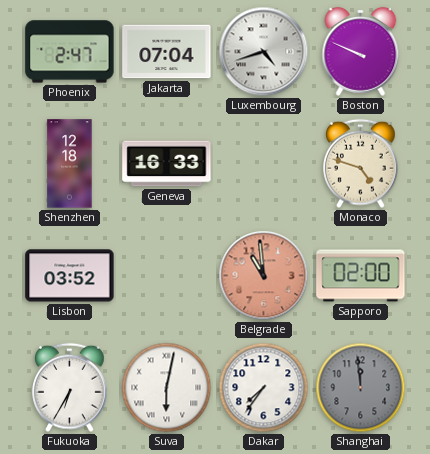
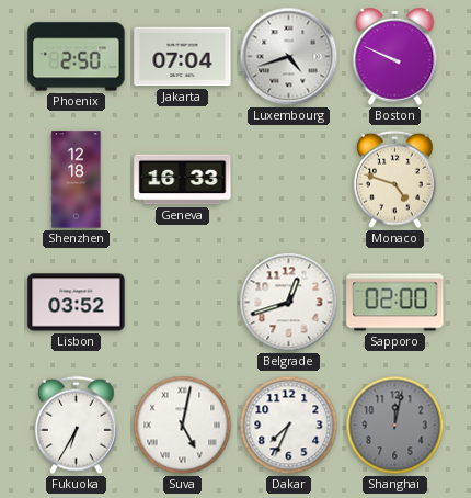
Phoenix: 2:47 -> 2:50
Belgrade: 10:59 -> 12:42
Belgrade dial: salmon -> white
Suva: 6:02 -> 5:02
Dakar: 7:36 -> 7:34
Shanghai: 11:59 -> 12:02
